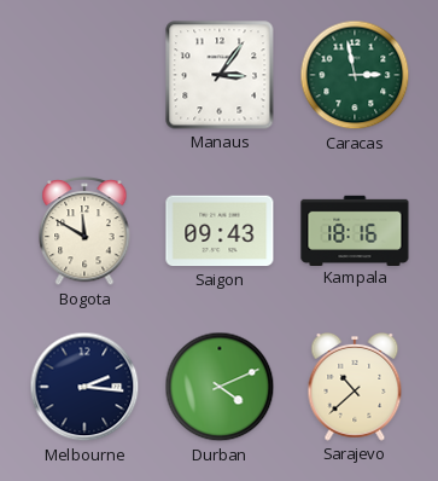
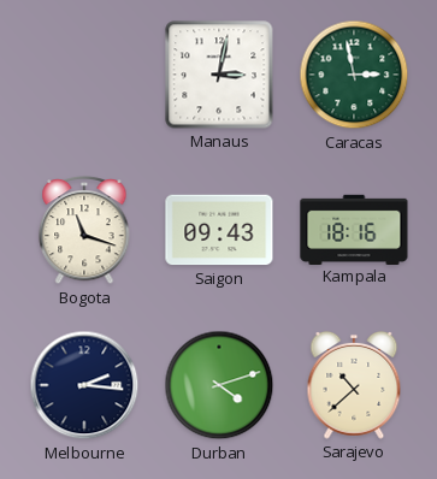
Manaus: 3:06 -> 3:02
Bogota: 11:50 -> 11:18
Durban: 4:11 -> 4:12
